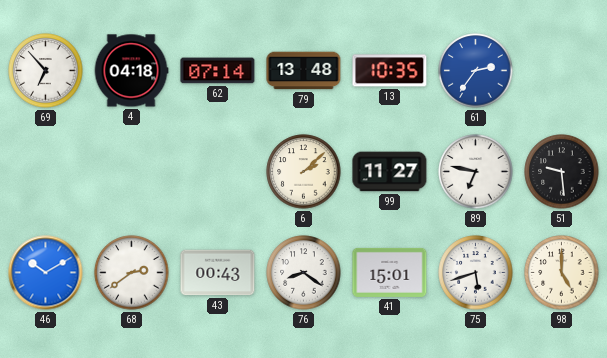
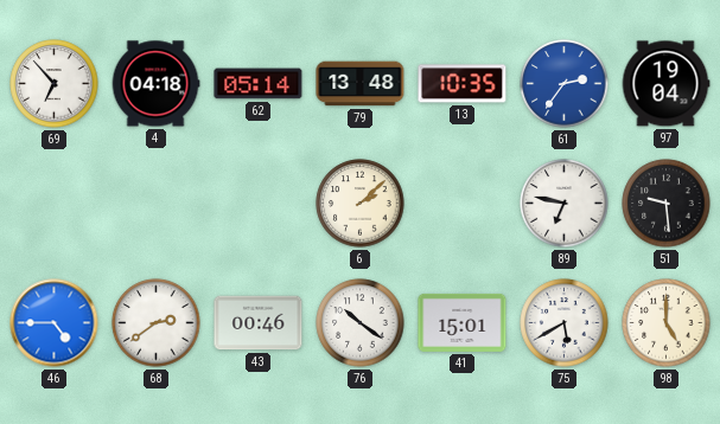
62: 07:14 -> 05:14
97: none -> 19:04
99: 11:27 -> none
46: 10:10 -> 4:45
43: 00:43 -> 00:46
76: 8:21 -> 10:21
75: 5:42 -> 5:40
